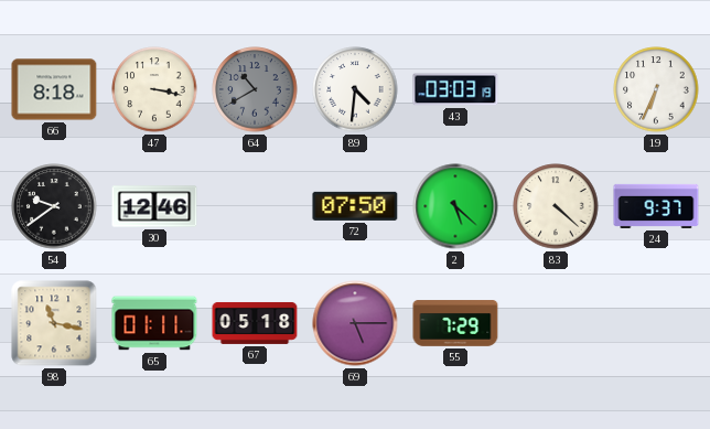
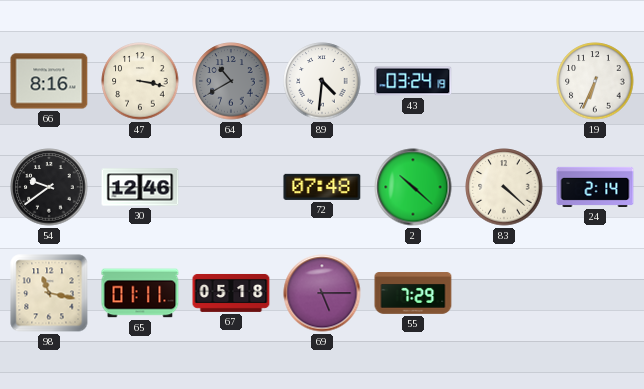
66: 8:18 -> 8:16
43: 03:03 -> 03:24
72: 07:50 -> 07:48
2: 5:22 -> 10:22
24: 9:37 -> 2:14
